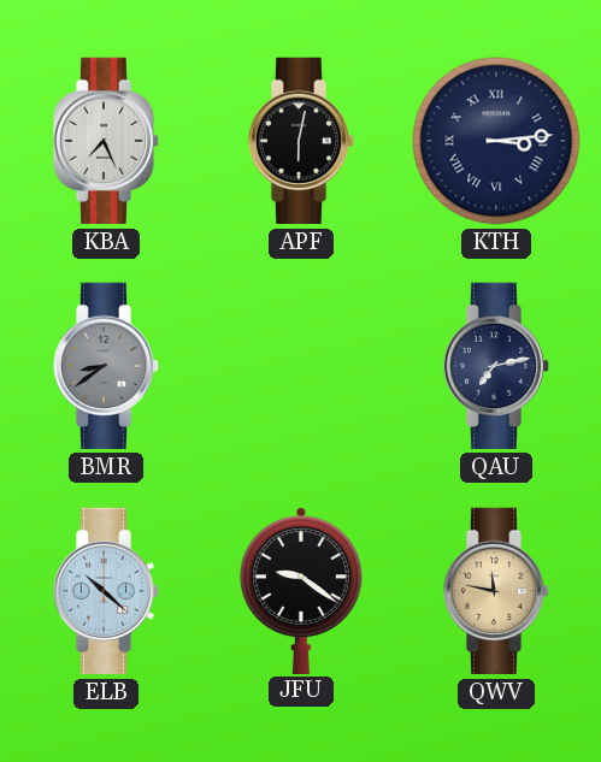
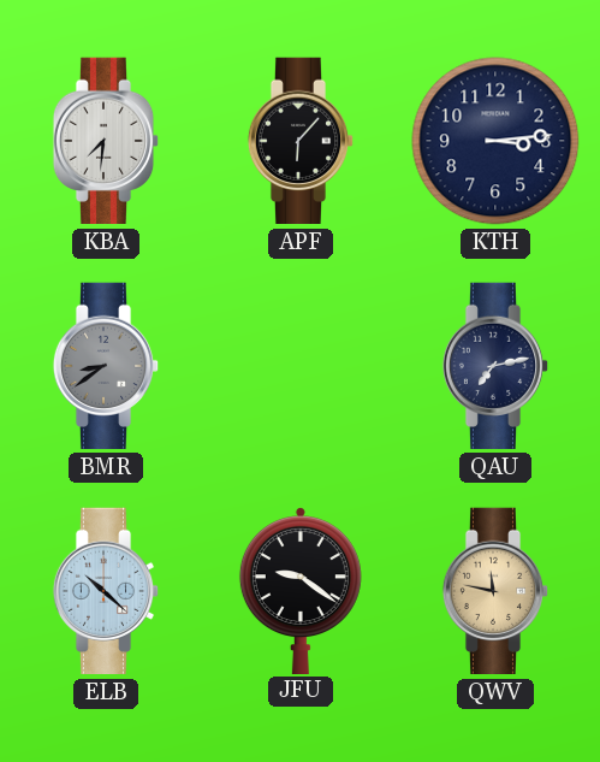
KBA: 7:26 -> 7:31
APF: 6:02 -> 6:07
KTH numerals: Roman -> Arabic
